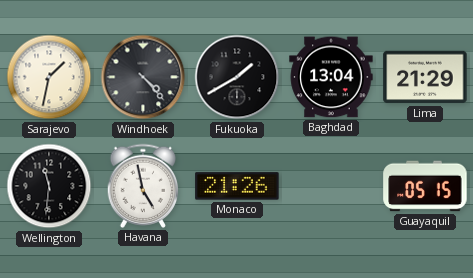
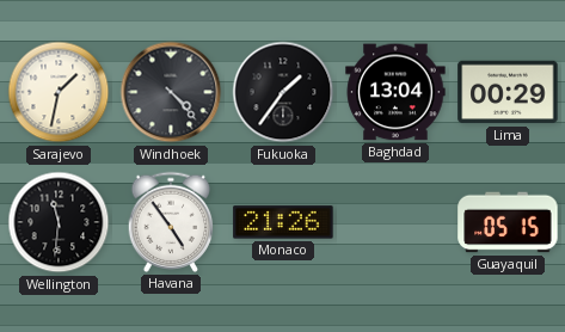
Fukuoka: 1:40 -> 1:36
Lima: 21:29 -> 00:29
Havana: 4:58 -> 4:54
